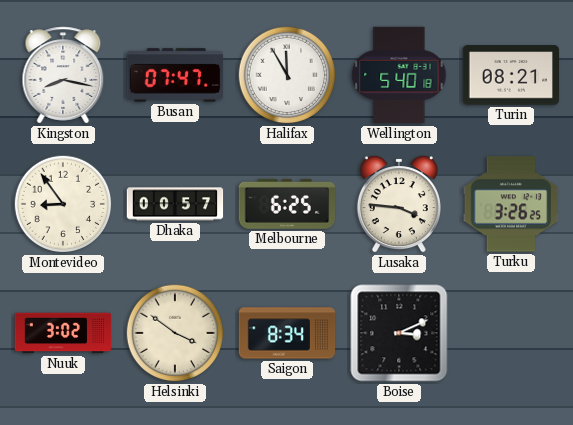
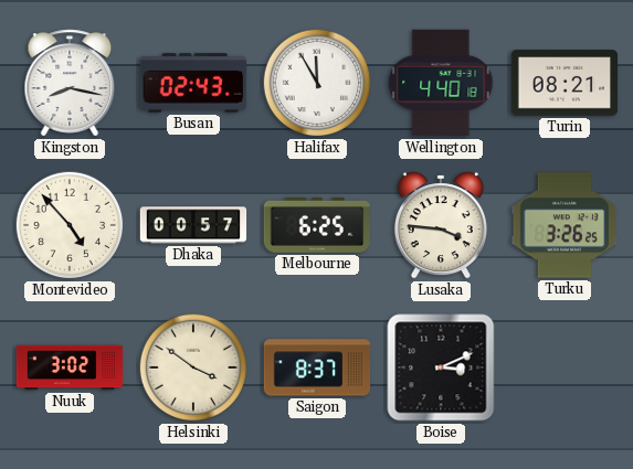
Busan: 07:47 -> 02:43
Wellington: 5:40 -> 4:40
Montevideo: 8:54 -> 4:53
Saigon: 8:34 -> 8:37
